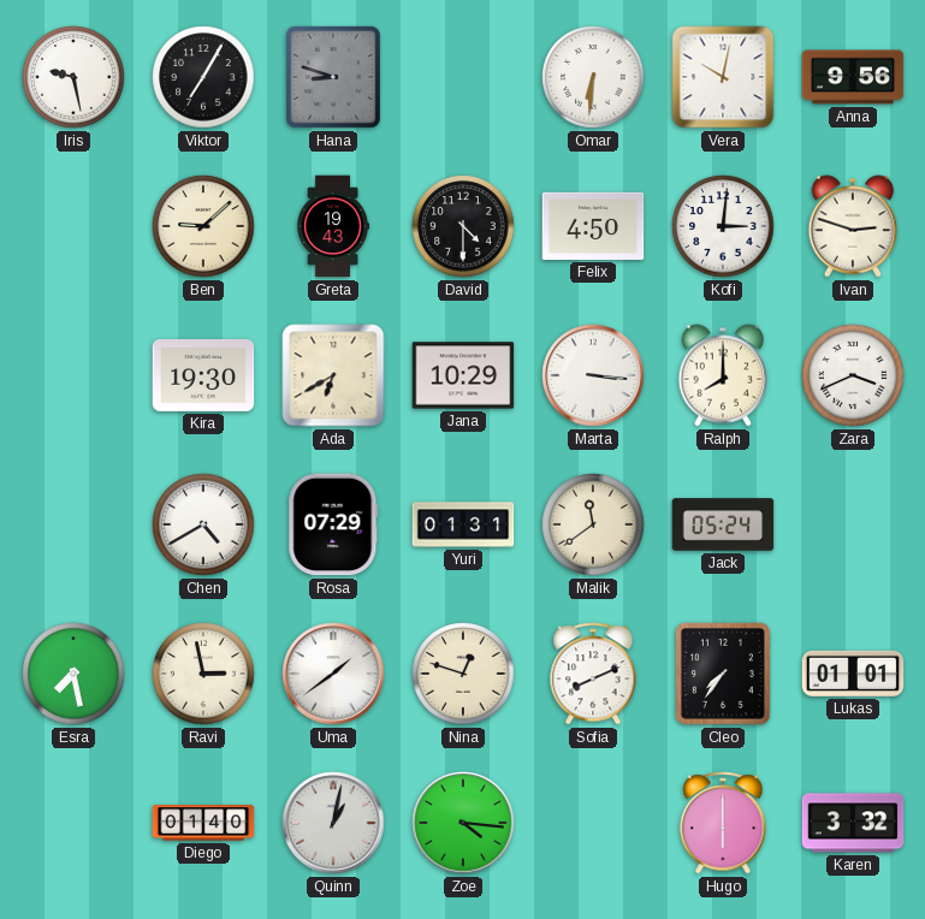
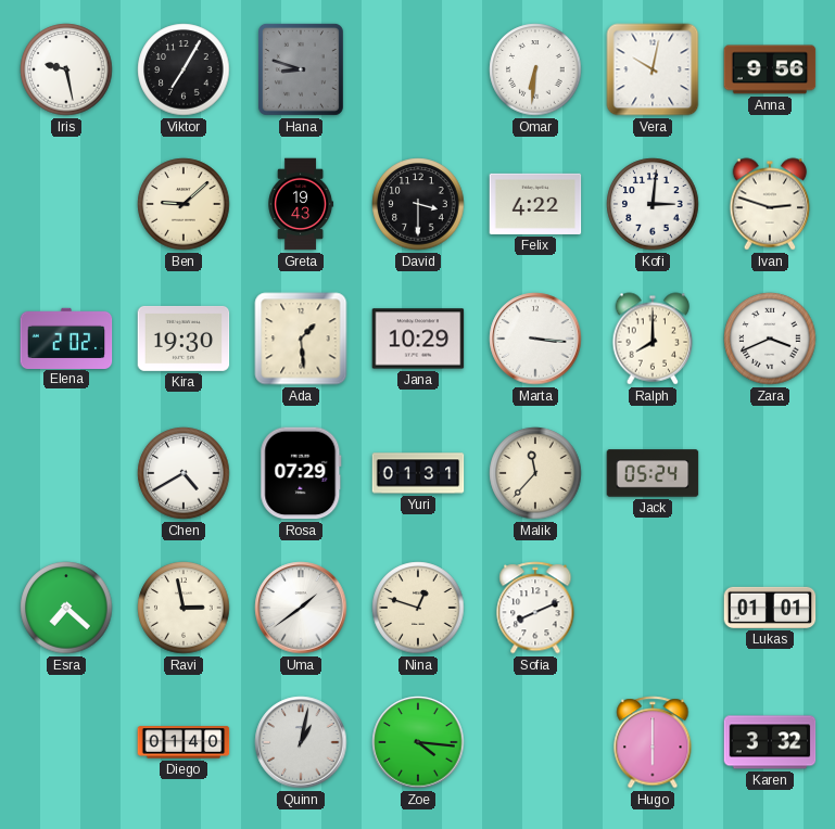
David: 4:30 -> 3:30
Felix: 4:50 -> 4:22
Elena: none -> 2:02
Ada: 6:40 -> 1:29
Malik: 11:39 -> 11:37
Esra: 7:28 -> 7:22
Cleo: 7:36 -> none
